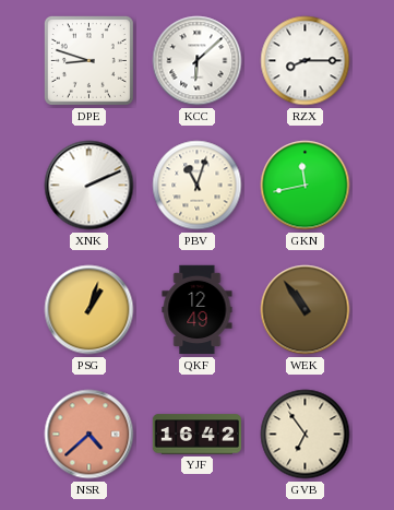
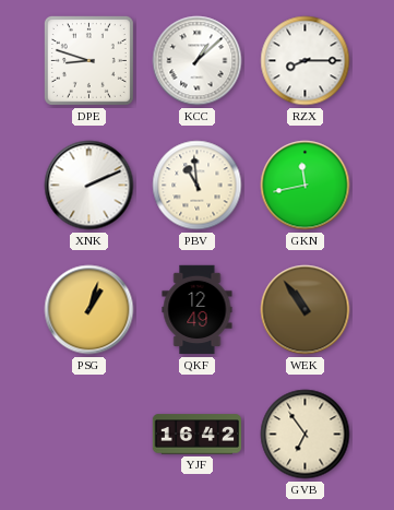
KCC: 6:08 -> 1:08
PBV: 11:03 -> 10:59
NSR: 4:38 -> none
